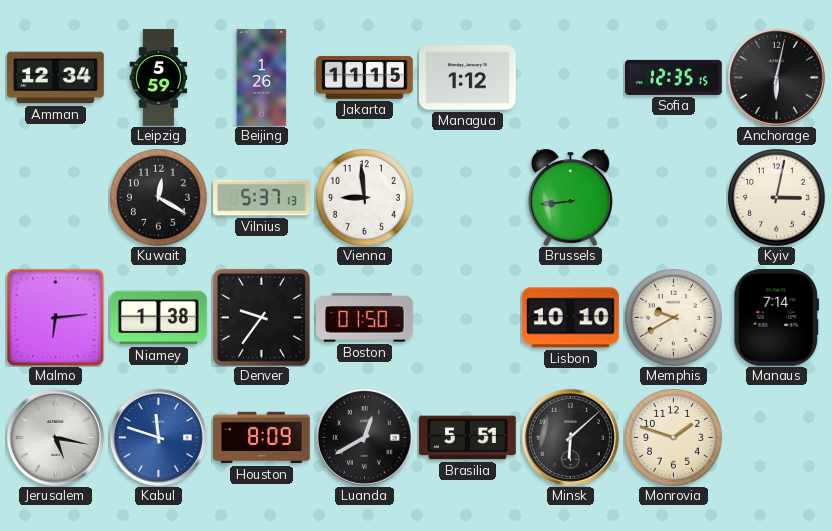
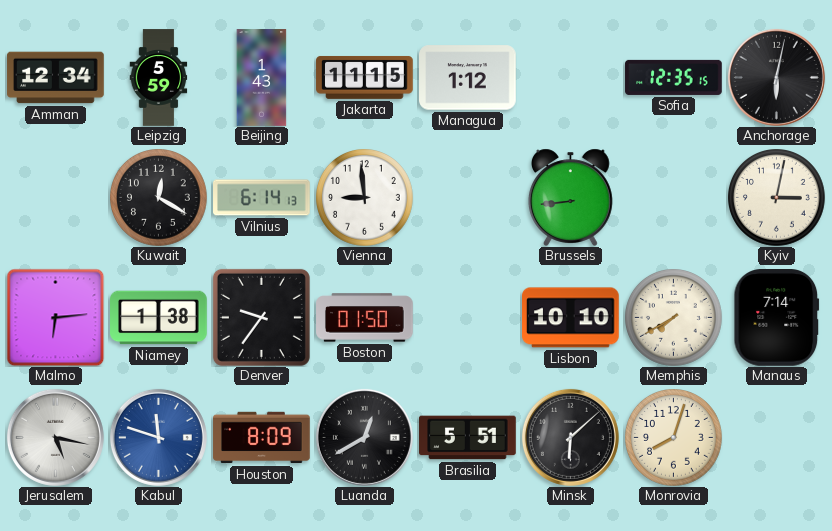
Beijing: 1:26 -> 1:43
Vilnius: 5:37 -> 6:14
Memphis: 9:40 -> 7:40
Monrovia: 1:48 -> 8:03
